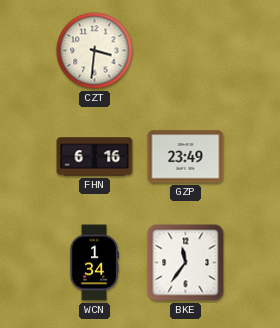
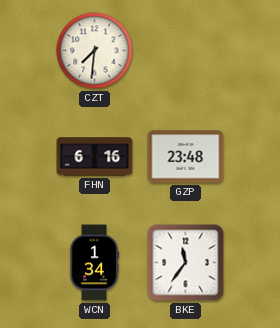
CZT: 3:31 -> 7:31
GZP: 23:49 -> 23:48
